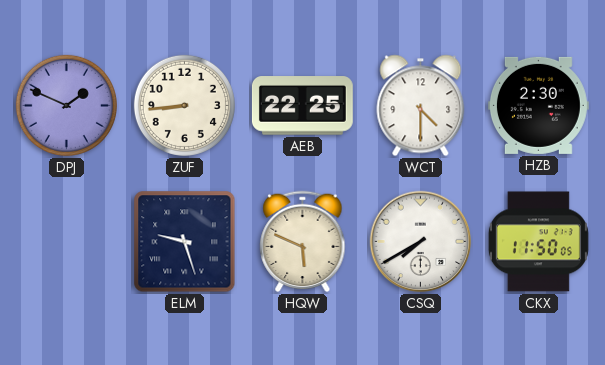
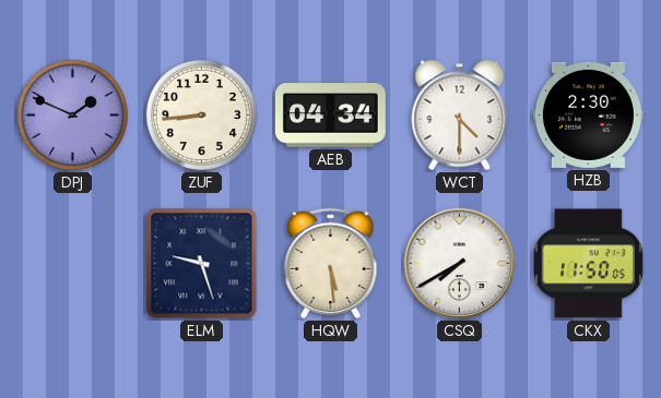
AEB: 22:25 -> 04:34
HQW: 5:49 -> 5:29
